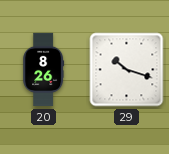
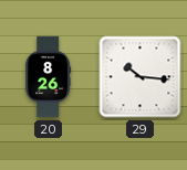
29: 10:18 -> 10:16
